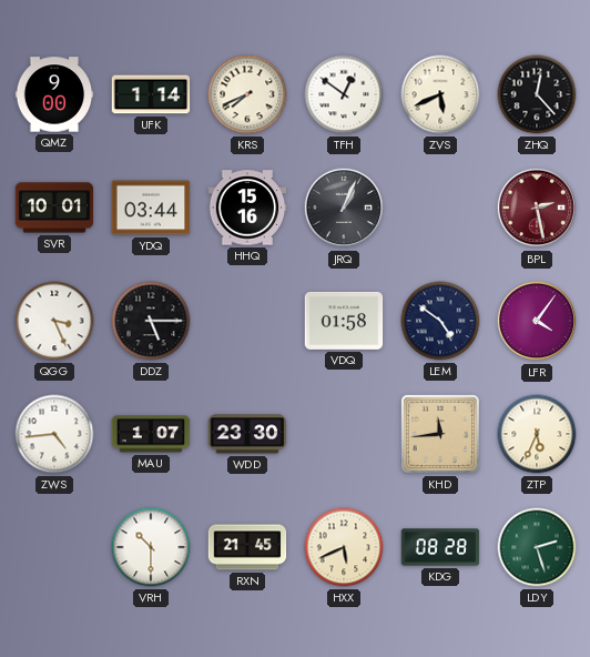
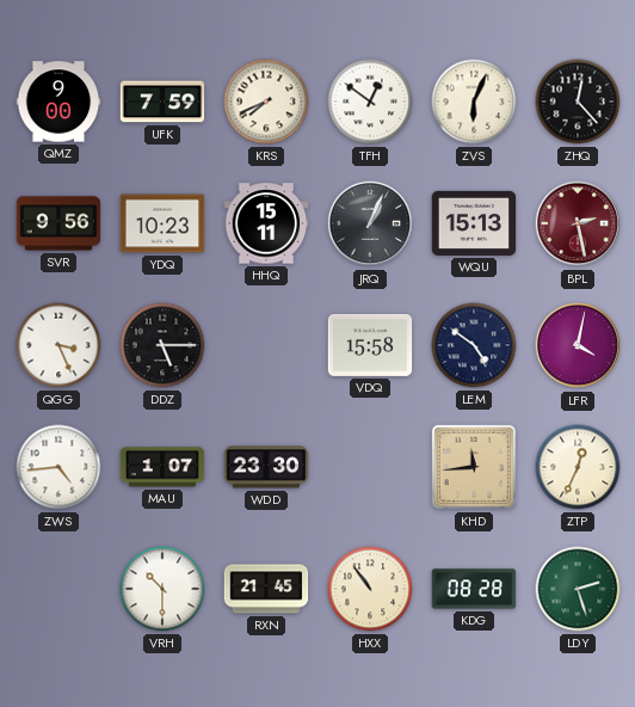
UFK: 1:14 -> 7:59
ZVS: 5:41 -> 6:04
SVR: 10:01 -> 9:56
YDQ: 03:44 -> 10:23
HHQ: 15:16 -> 15:11
WQU: none -> 15:13
VDQ: 01:58 -> 15:58
LFR: 4:06 -> 4:02
ZTP: 5:34 -> 12:34
HXX: 5:41 -> 10:54
